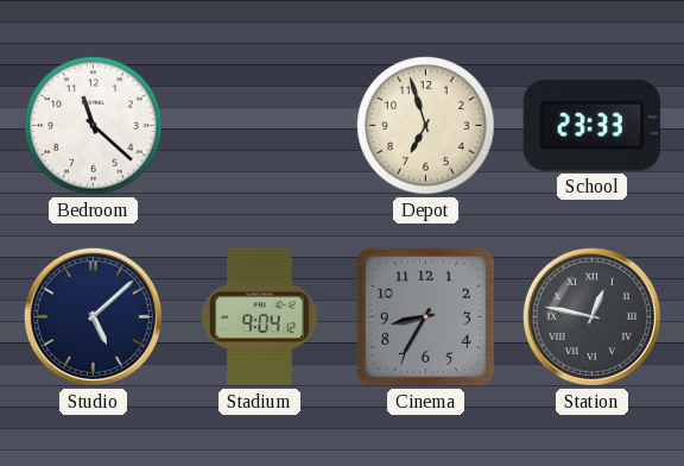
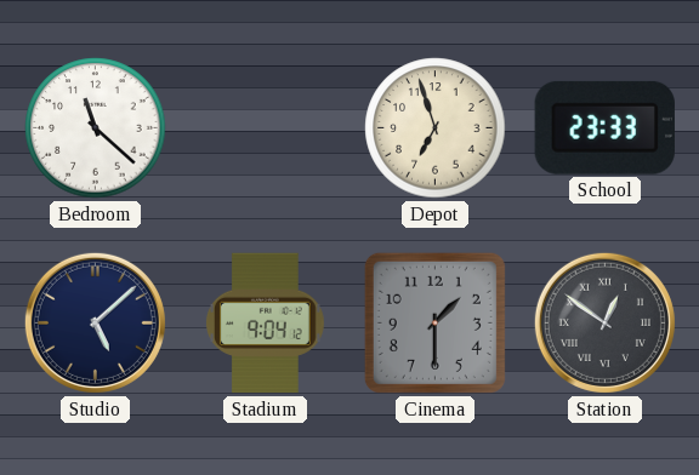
Cinema: 8:35 -> 1:30
Station: 12:47 -> 12:51
